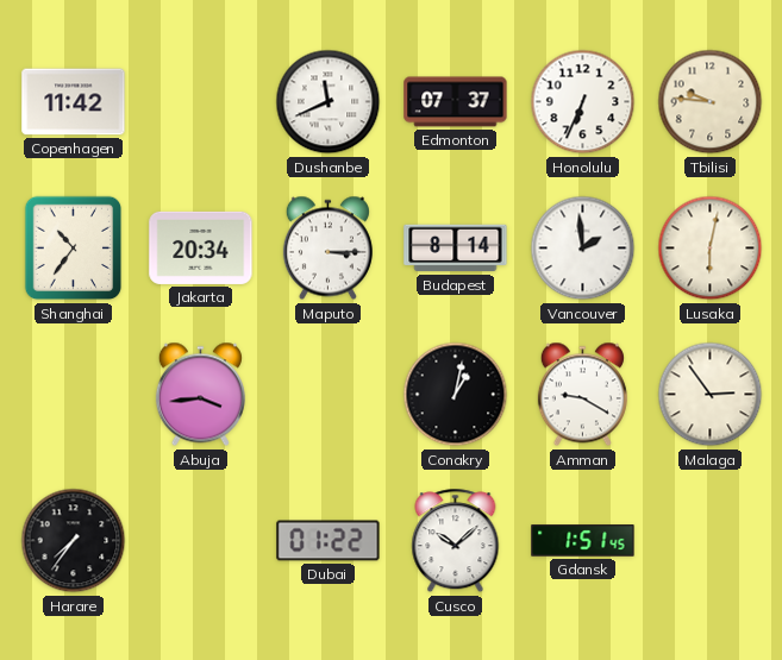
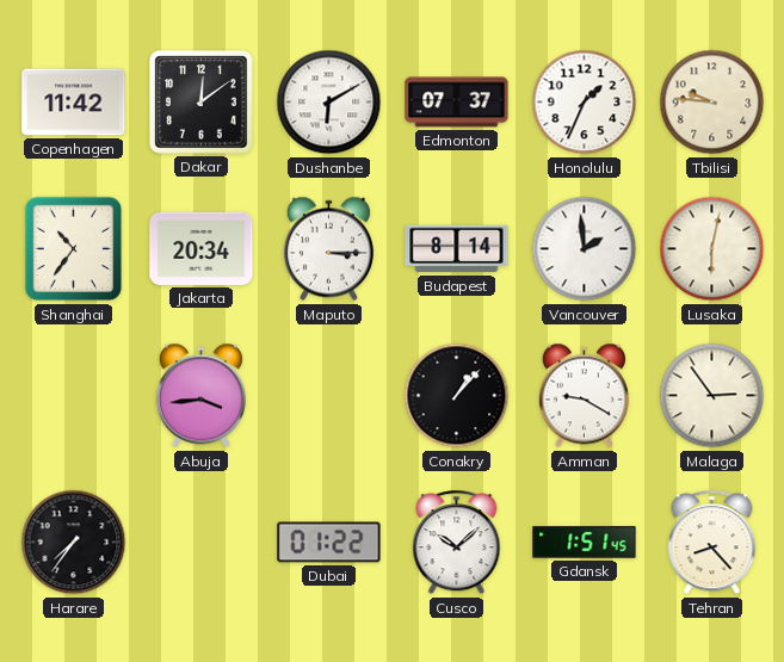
Dakar: none -> 12:09
Dushanbe: 11:41 -> 6:10
Honolulu: 6:34 -> 1:34
Conakry: 1:02 -> 1:07
Tehran: none -> 8:23
